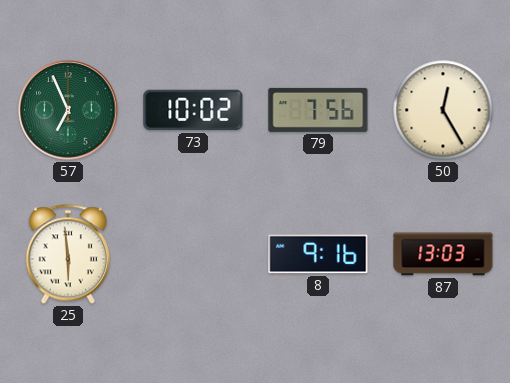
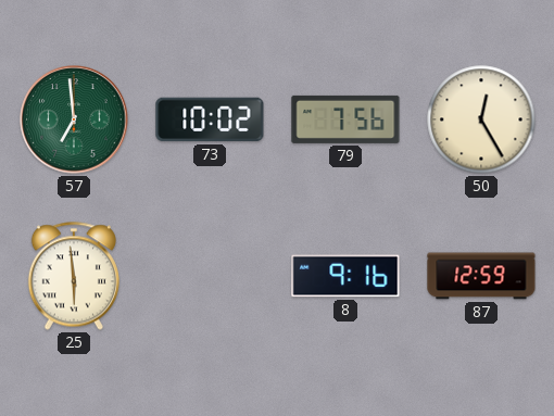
57: 6:56 -> 6:59
87: 13:03 -> 12:59
